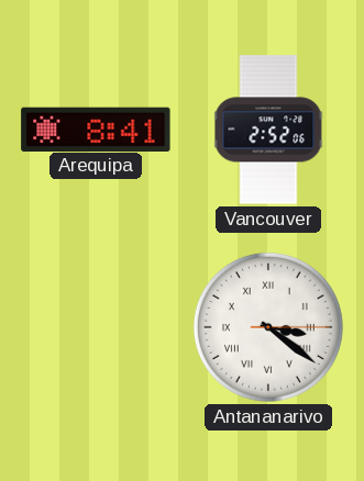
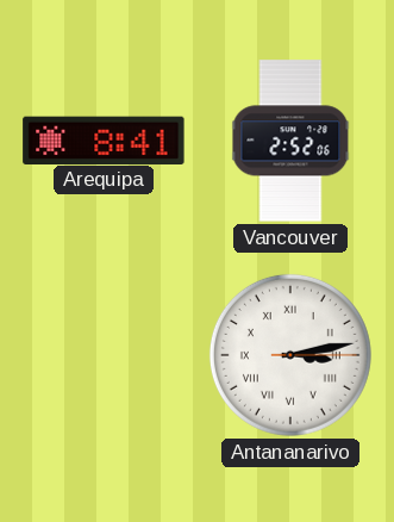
Antananarivo: 3:21 -> 3:13
